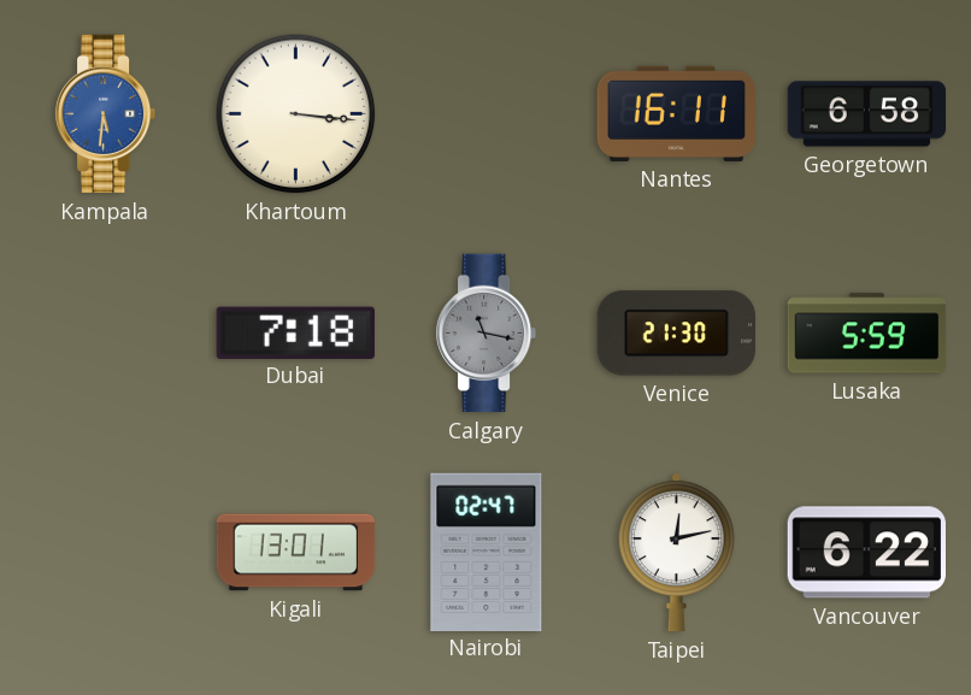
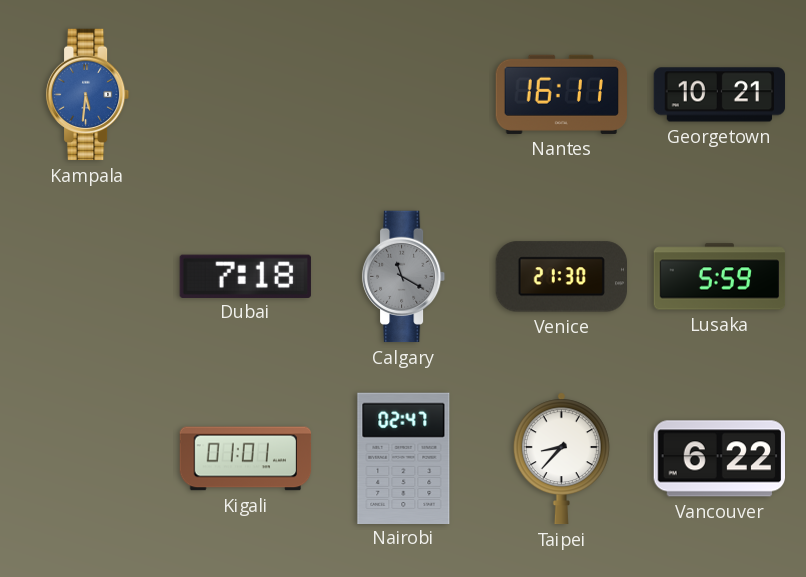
Khartoum: 3:16 -> none
Georgetown: 6:58 -> 10:21
Calgary: 11:17 -> 11:20
Kigali: 13:01 -> 01:01
Taipei: 12:13 -> 8:37
